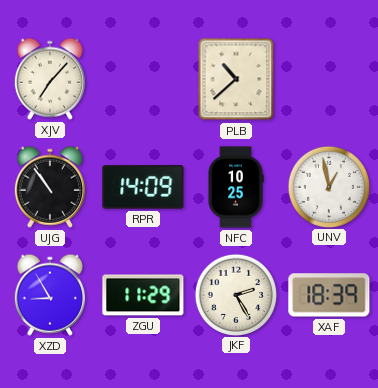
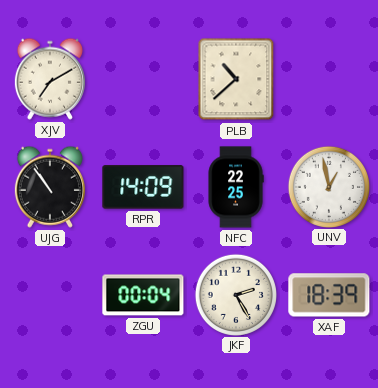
XJV: 7:07 -> 7:10
NFC: 10:25 -> 22:25
XZD: 8:55 -> none
ZGU: 11:29 -> 00:04
